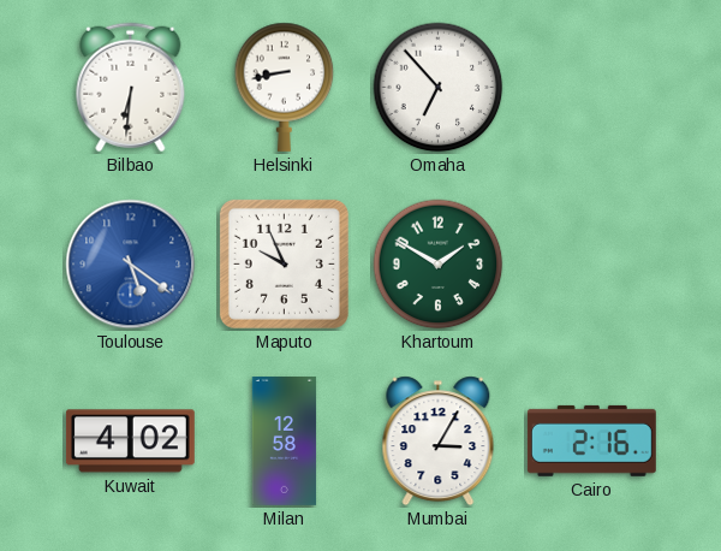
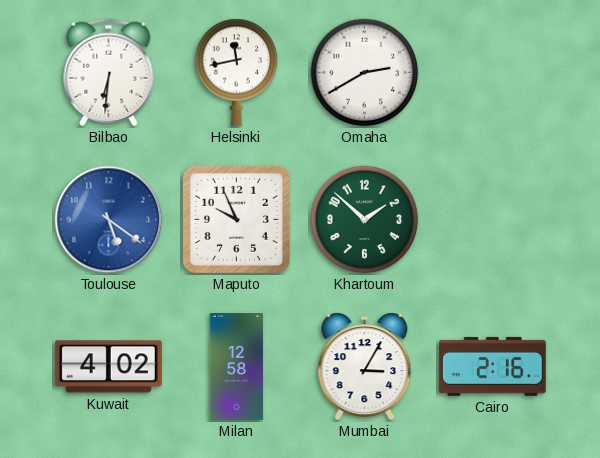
Helsinki: 8:43 -> 11:43
Omaha: 6:53 -> 2:40
Khartoum: 1:50 -> 1:52
